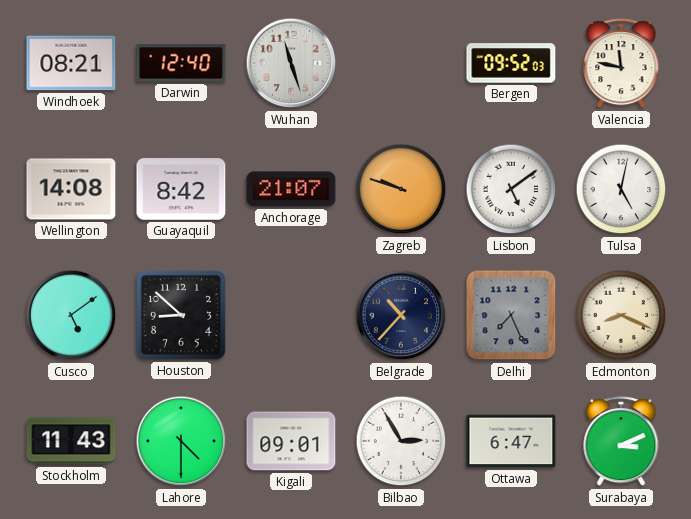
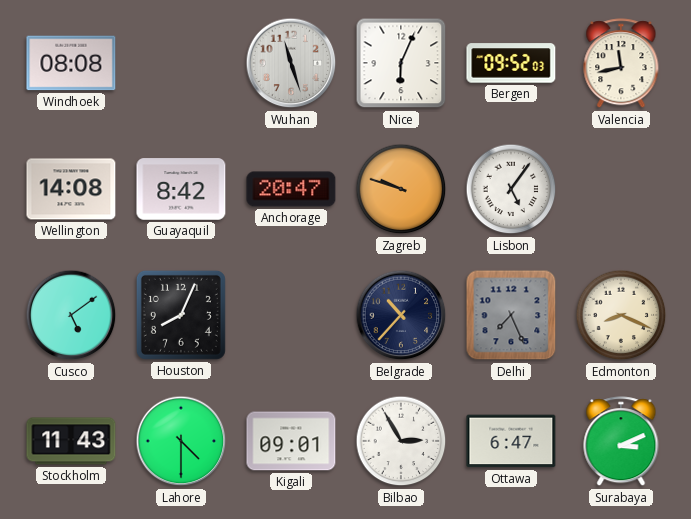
Windhoek: 08:21 -> 08:08
Darwin: 12:40 -> none
Nice: none -> 6:04
Valencia: 11:47 -> 11:43
Anchorage: 21:07 -> 20:47
Lisbon: 5:09 -> 5:06
Tulsa: 5:02 -> none
Houston: 8:52 -> 8:04
